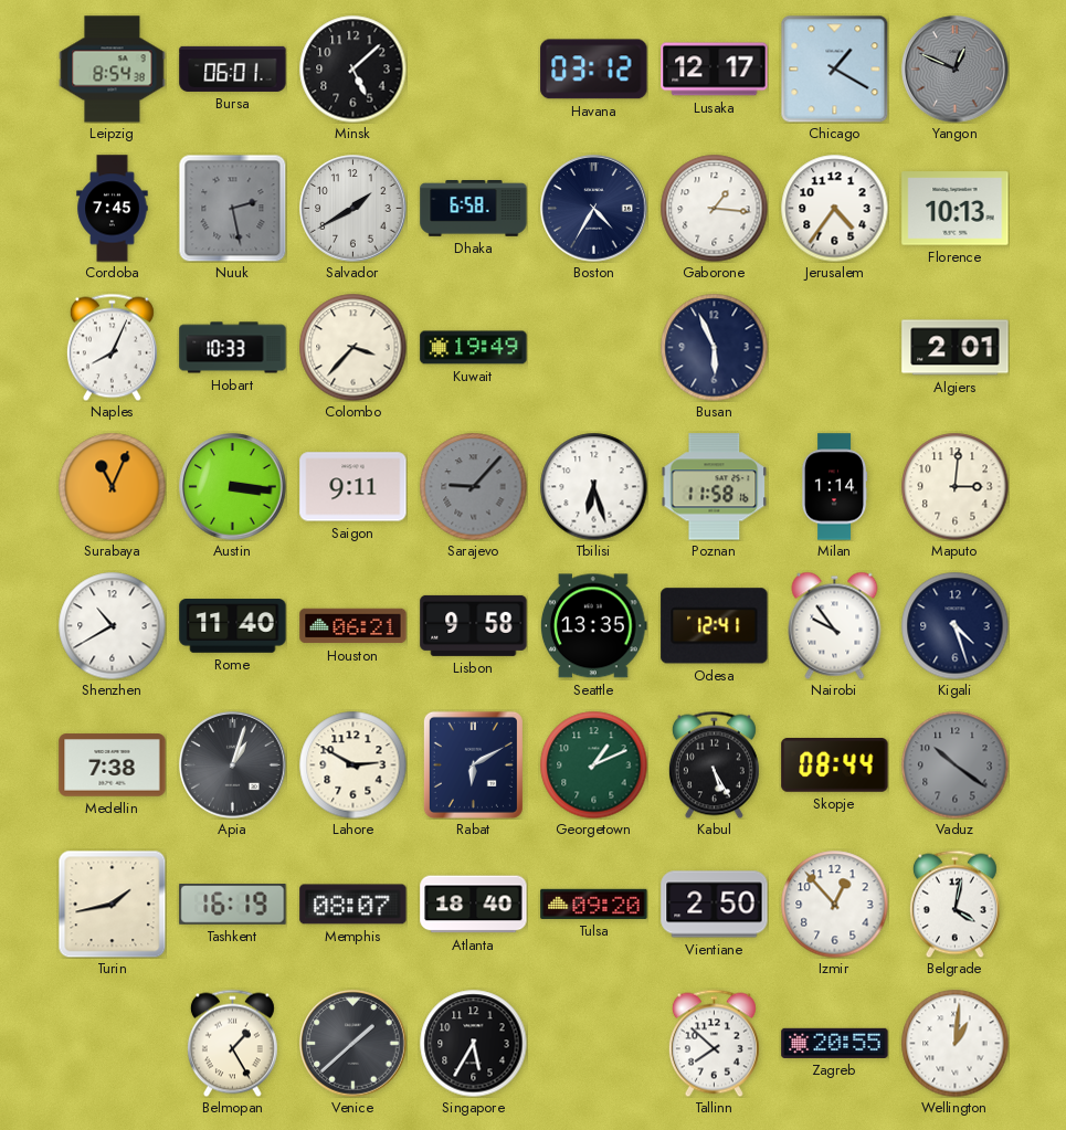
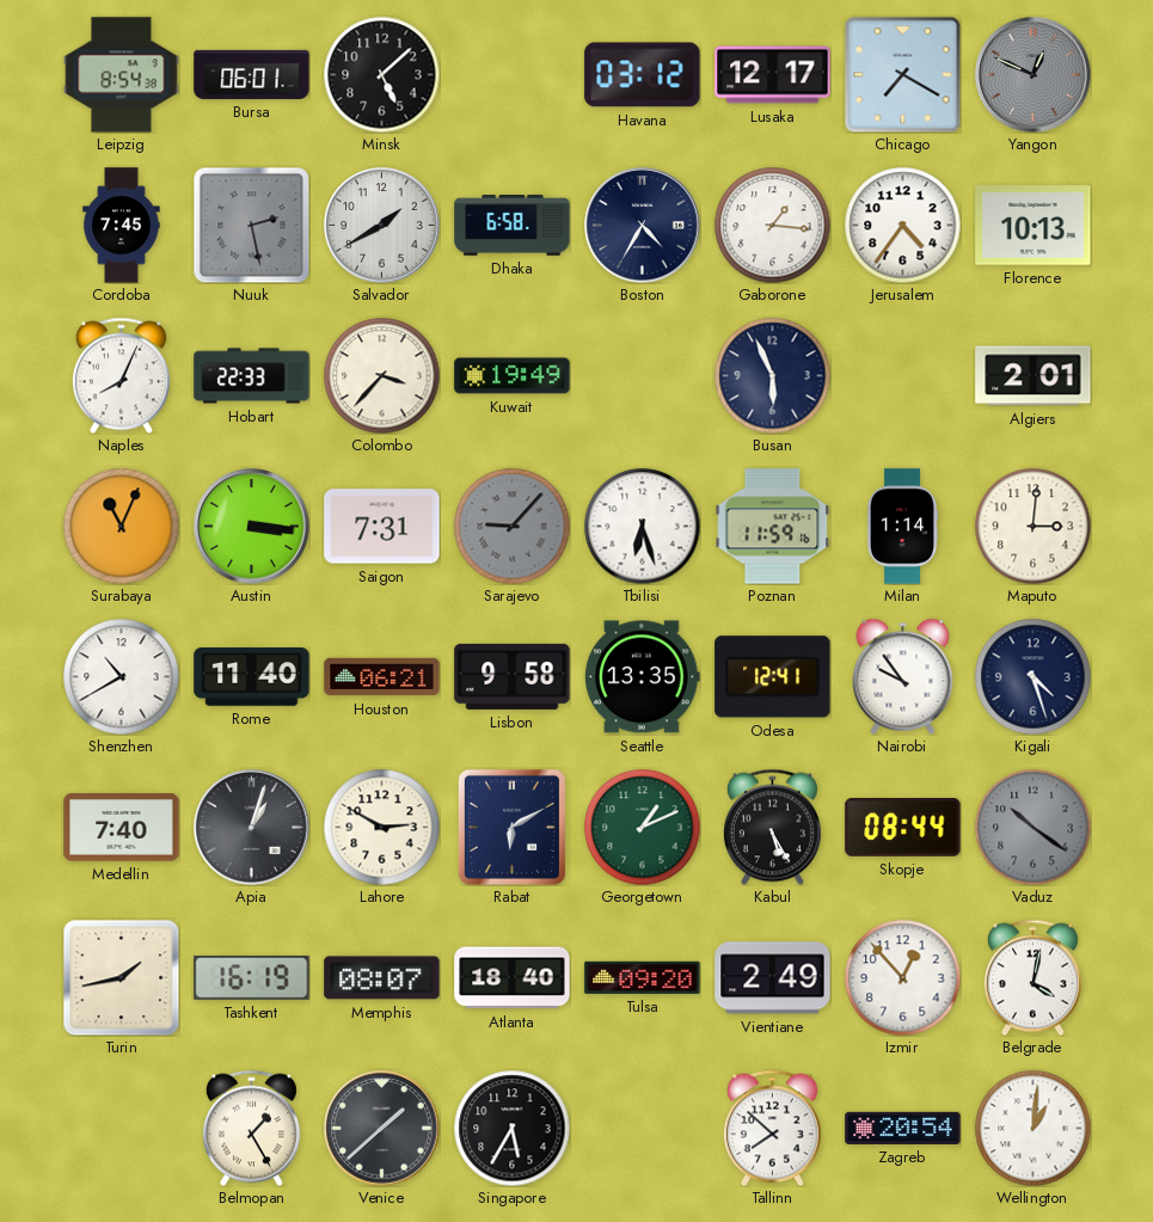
Chicago: 1:20 -> 7:20
Hobart: 10:33 -> 22:33
Saigon: 9:11 -> 7:31
Poznan: 11:58 -> 11:59
Medellin: 7:38 -> 7:40
Vientiane: 2:50 -> 2:49
Zagreb: 20:55 -> 20:54
